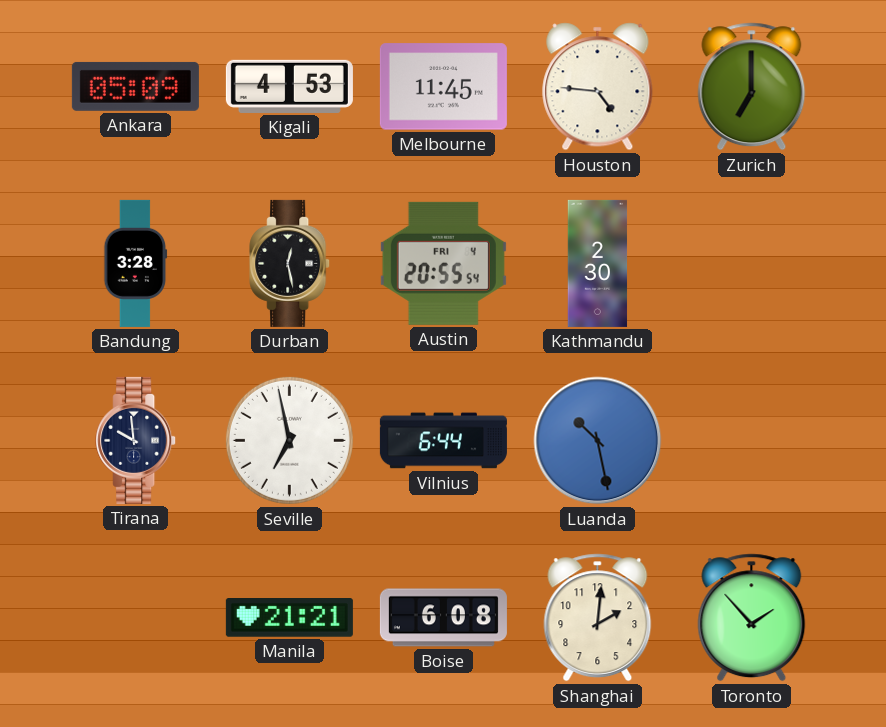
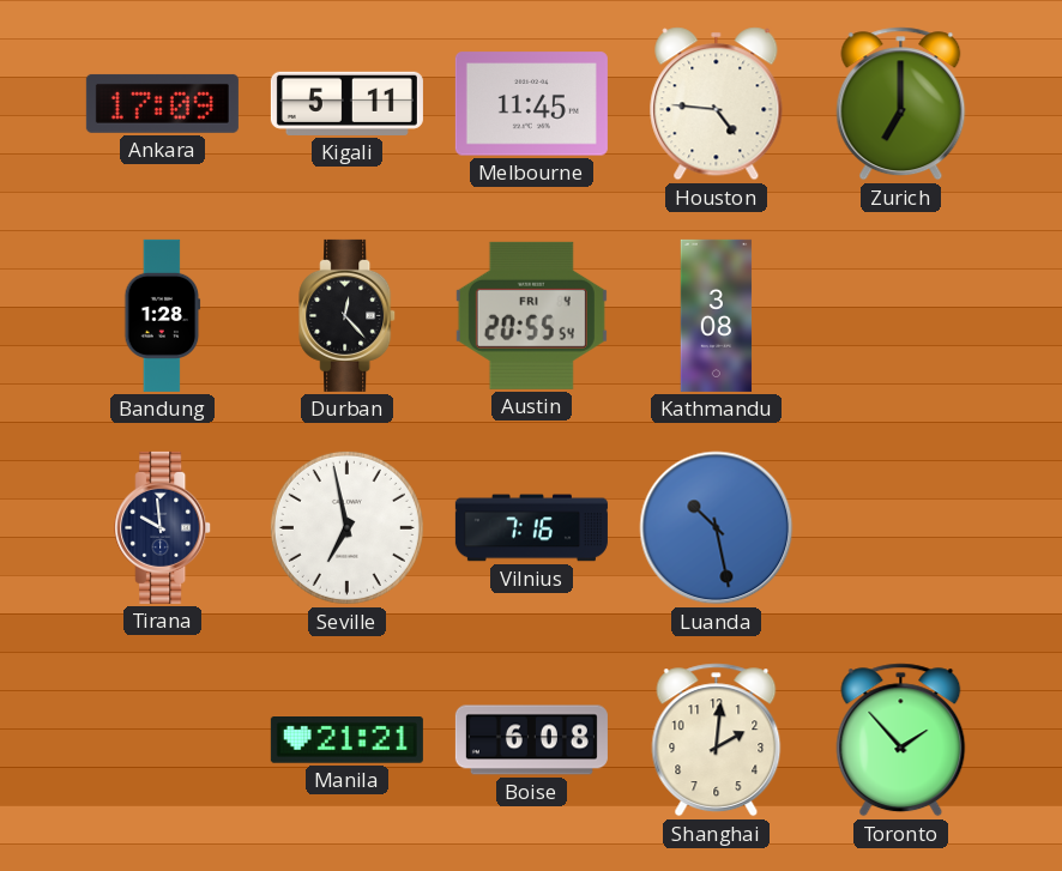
Ankara: 05:09 -> 17:09
Kigali: 4:53 -> 5:11
Bandung: 3:28 -> 1:28
Durban: 12:28 -> 12:23
Kathmandu: 2:30 -> 3:08
Vilnius: 6:44 -> 7:16
